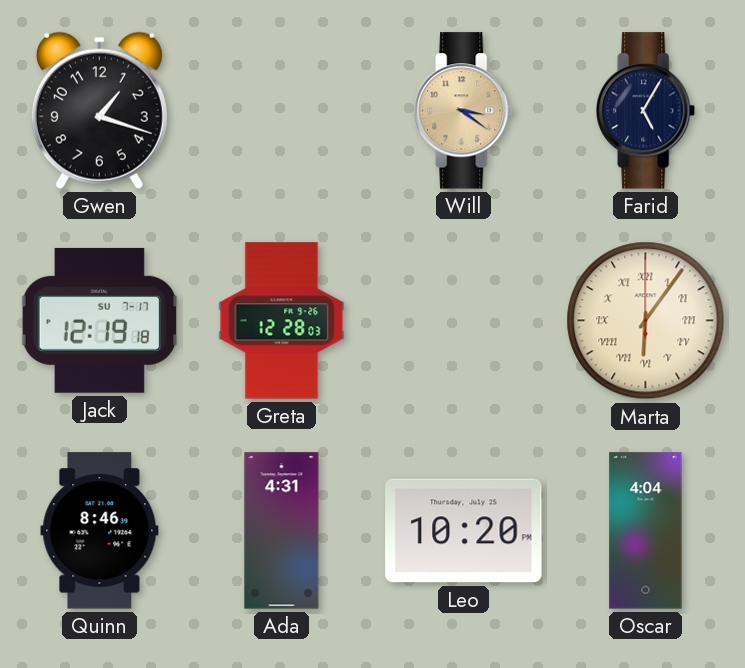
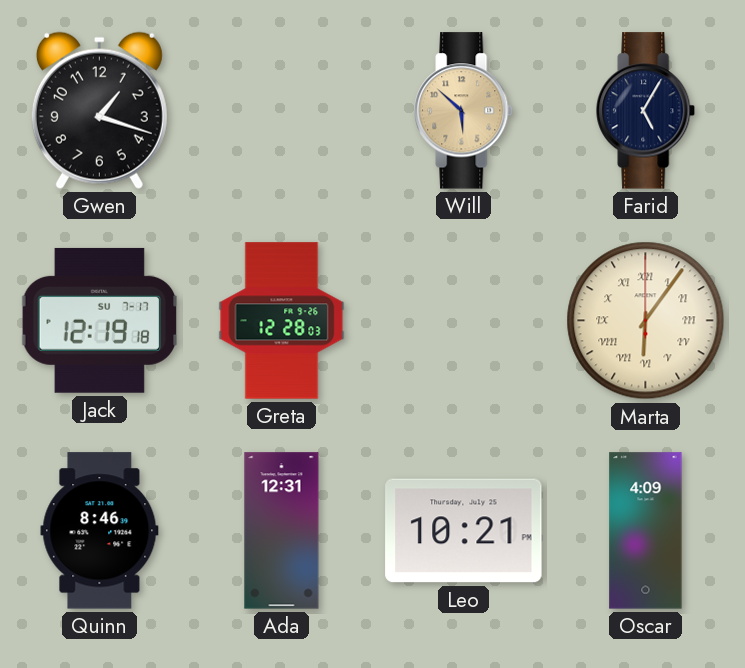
Will: 3:21 -> 5:52
Ada: 4:31 -> 12:31
Leo: 10:20 -> 10:21
Oscar: 4:04 -> 4:09
